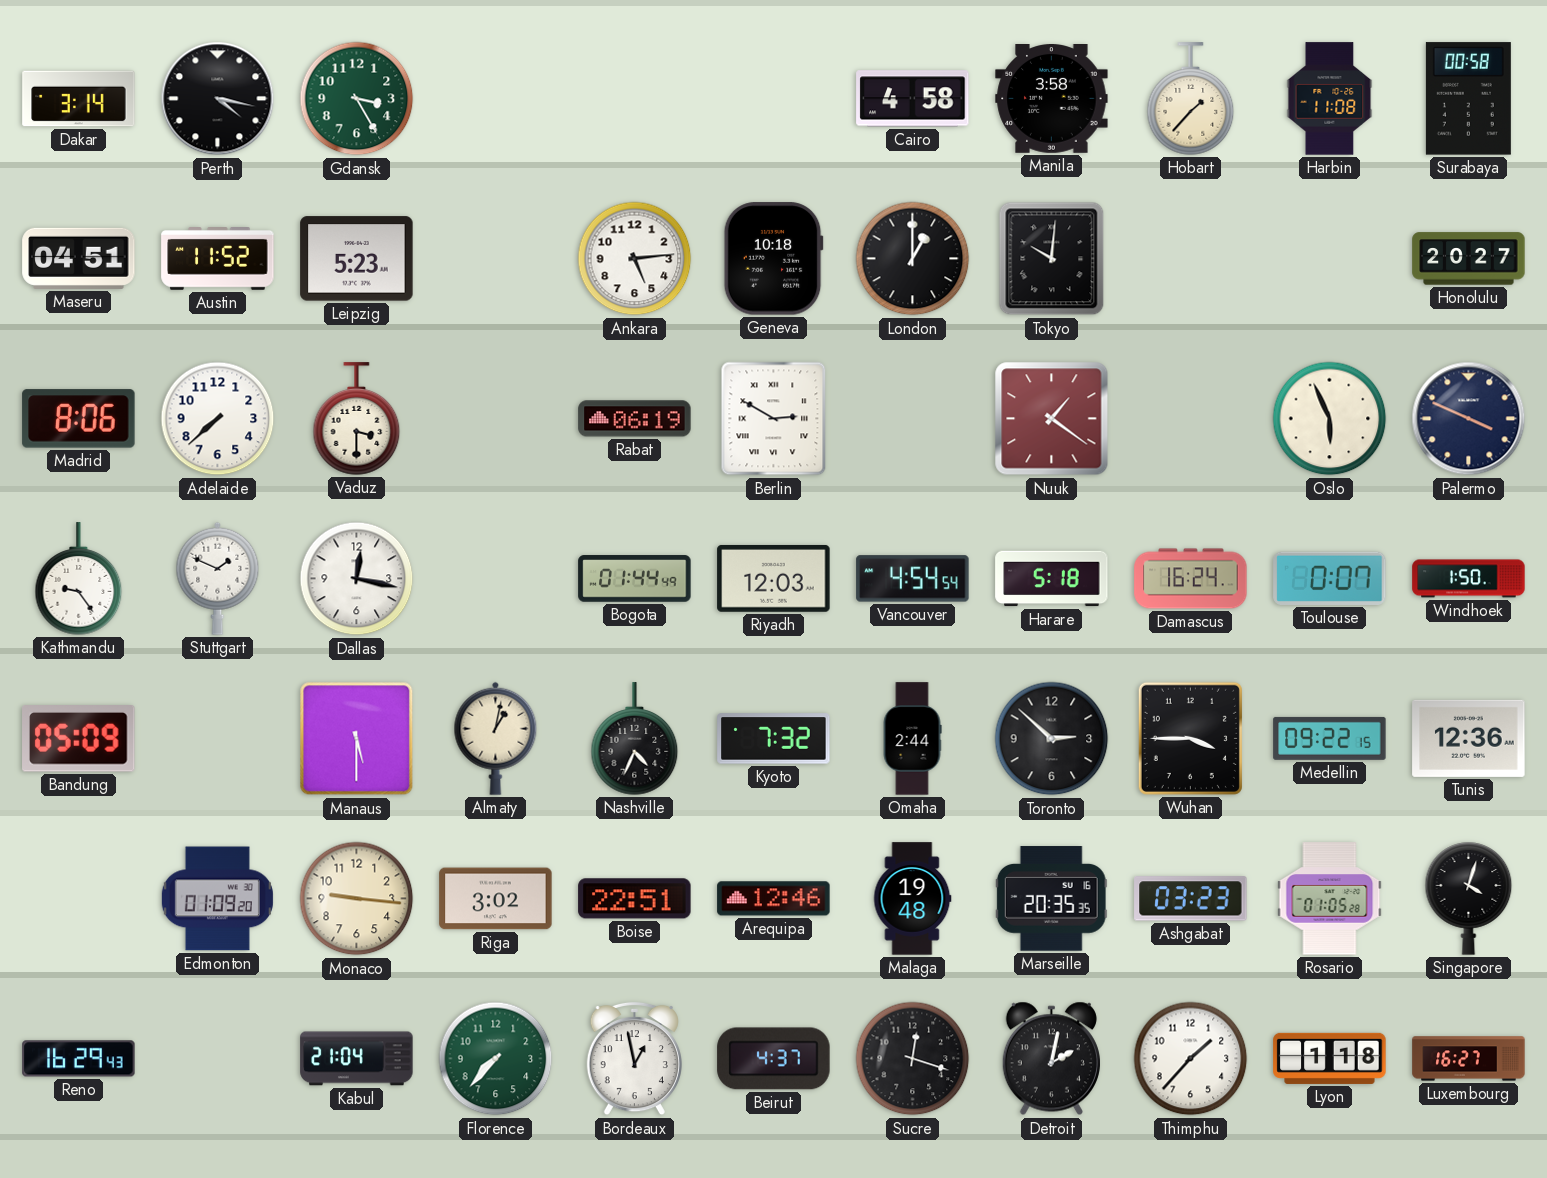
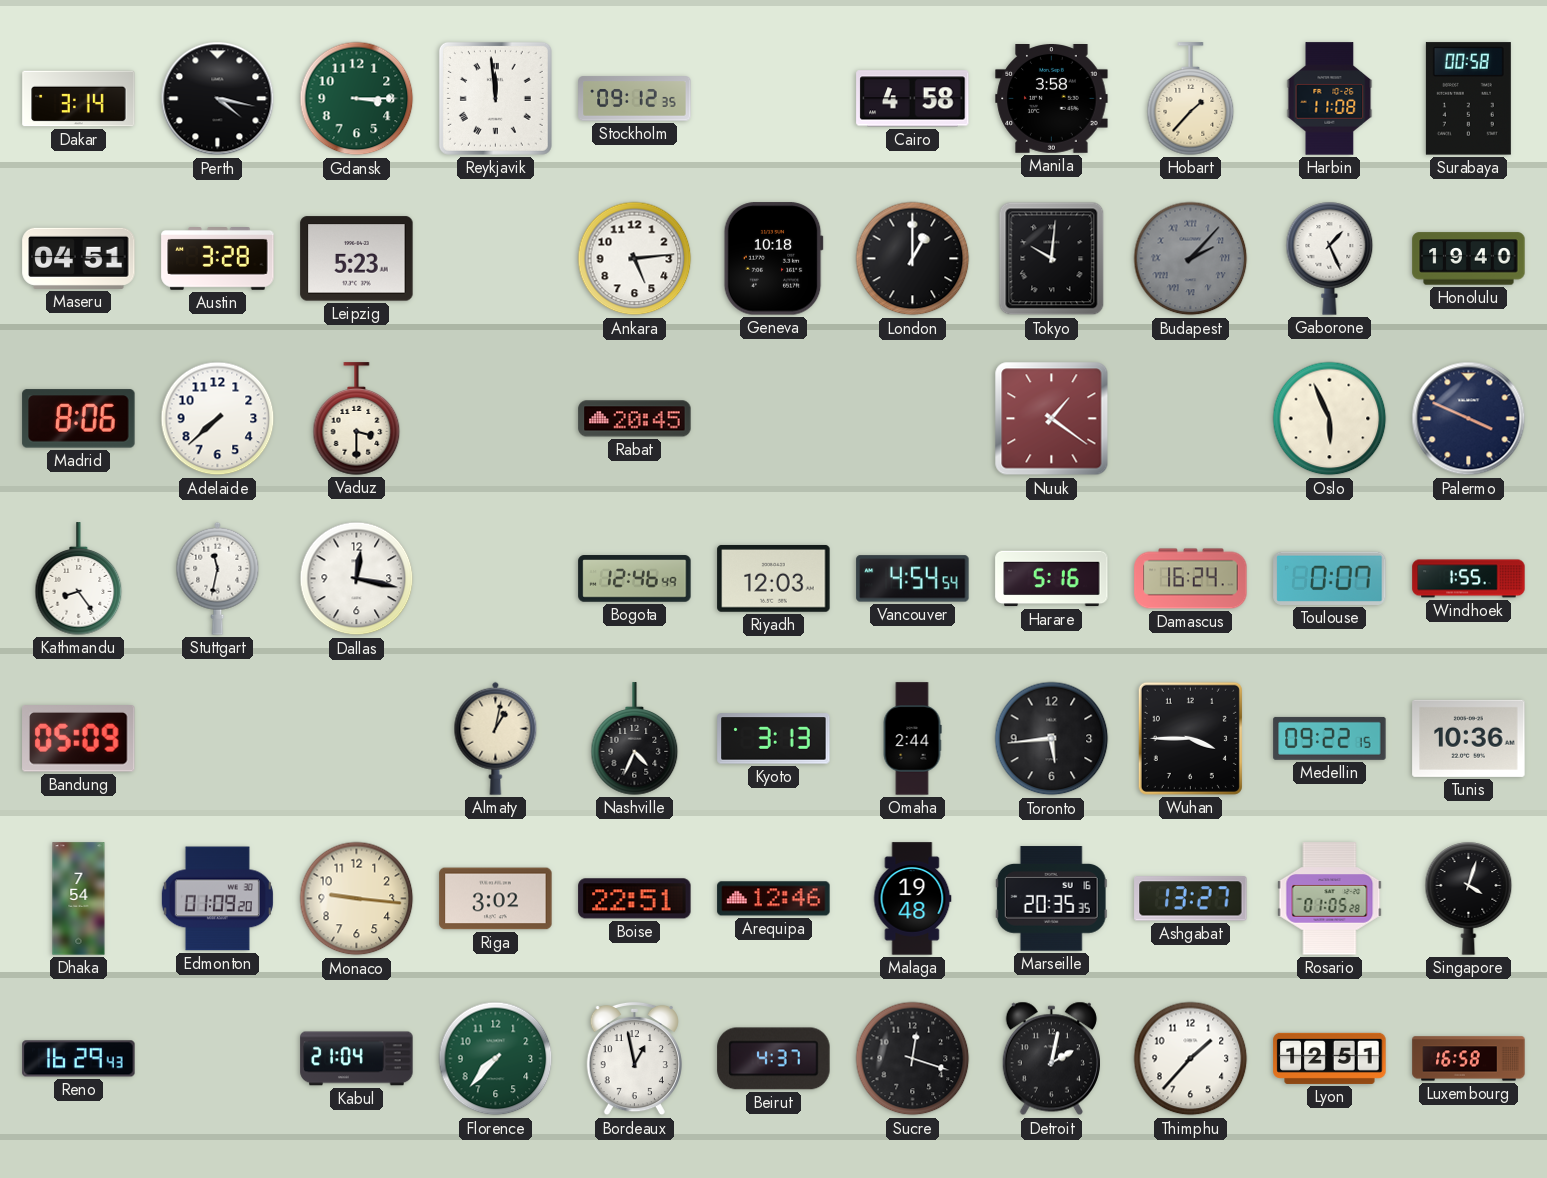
Gdansk: 3:25 -> 3:15
Reykjavik: none -> 11:59
Stockholm: none -> 09:12
Austin: 11:52 -> 3:28
Budapest: none -> 2:07
Gaborone: none -> 1:26
Honolulu: 20:27 -> 19:40
Rabat: 06:19 -> 20:45
Berlin: 2:50 -> none
Kathmandu: 9:24 -> 8:24
Stuttgart: 1:49 -> 11:32
Bogota: 01:44 -> 12:46
Harare: 5:18 -> 5:16
Windhoek: 1:50 -> 1:55
Manaus: 5:30 -> none
Kyoto: 7:32 -> 3:13
Toronto: 2:52 -> 5:44
Tunis: 12:36 -> 10:36
Dhaka: none -> 7:54
Ashgabat: 03:23 -> 13:27
Lyon: 1:18 -> 12:51
Luxembourg: 16:27 -> 16:58
